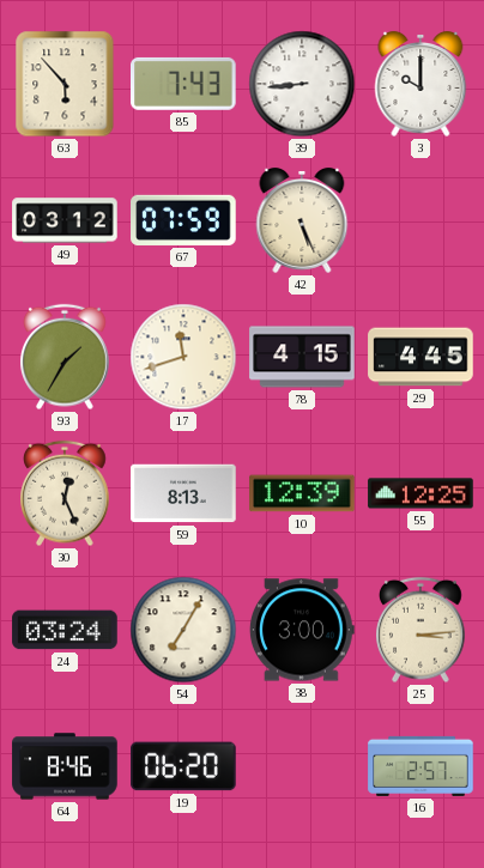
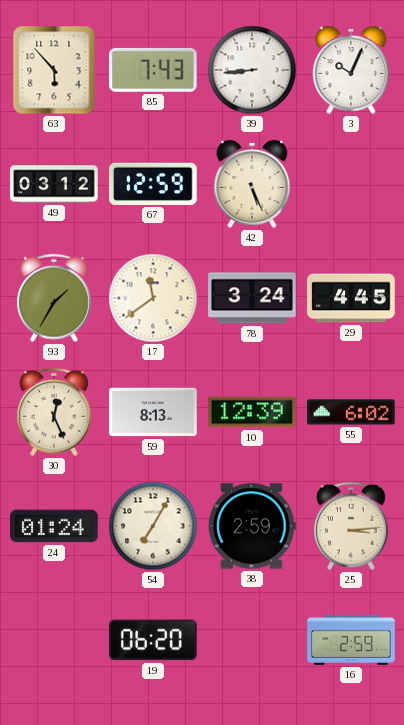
3: 10:00 -> 10:04
67: 07:59 -> 12:59
17: 11:42 -> 11:39
78: 4:15 -> 3:24
55: 12:25 -> 6:02
24: 03:24 -> 01:24
38: 3:00 -> 2:59
64: 8:46 -> none
16: 2:57 -> 2:59
